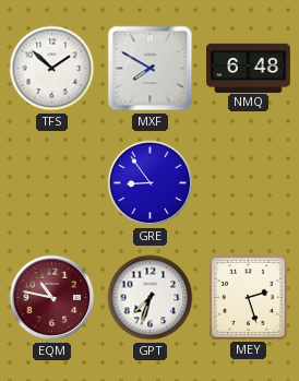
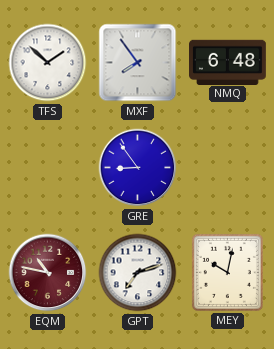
MXF: 7:50 -> 7:54
GPT: 7:33 -> 7:12
MEY: 2:27 -> 10:02
